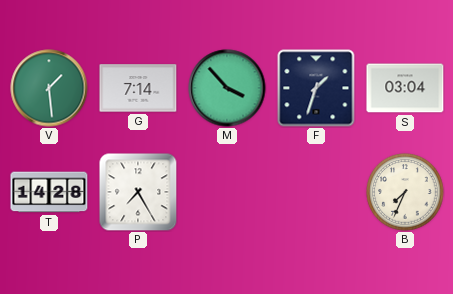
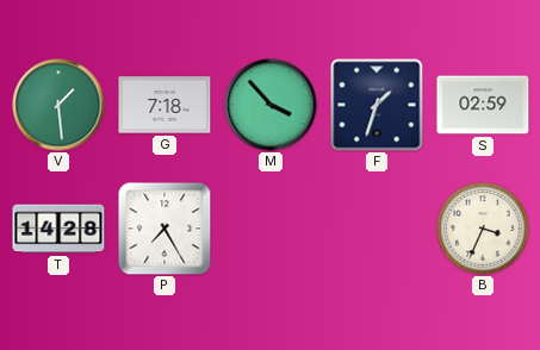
G: 7:14 -> 7:18
S: 03:04 -> 02:59
B: 7:34 -> 3:34
